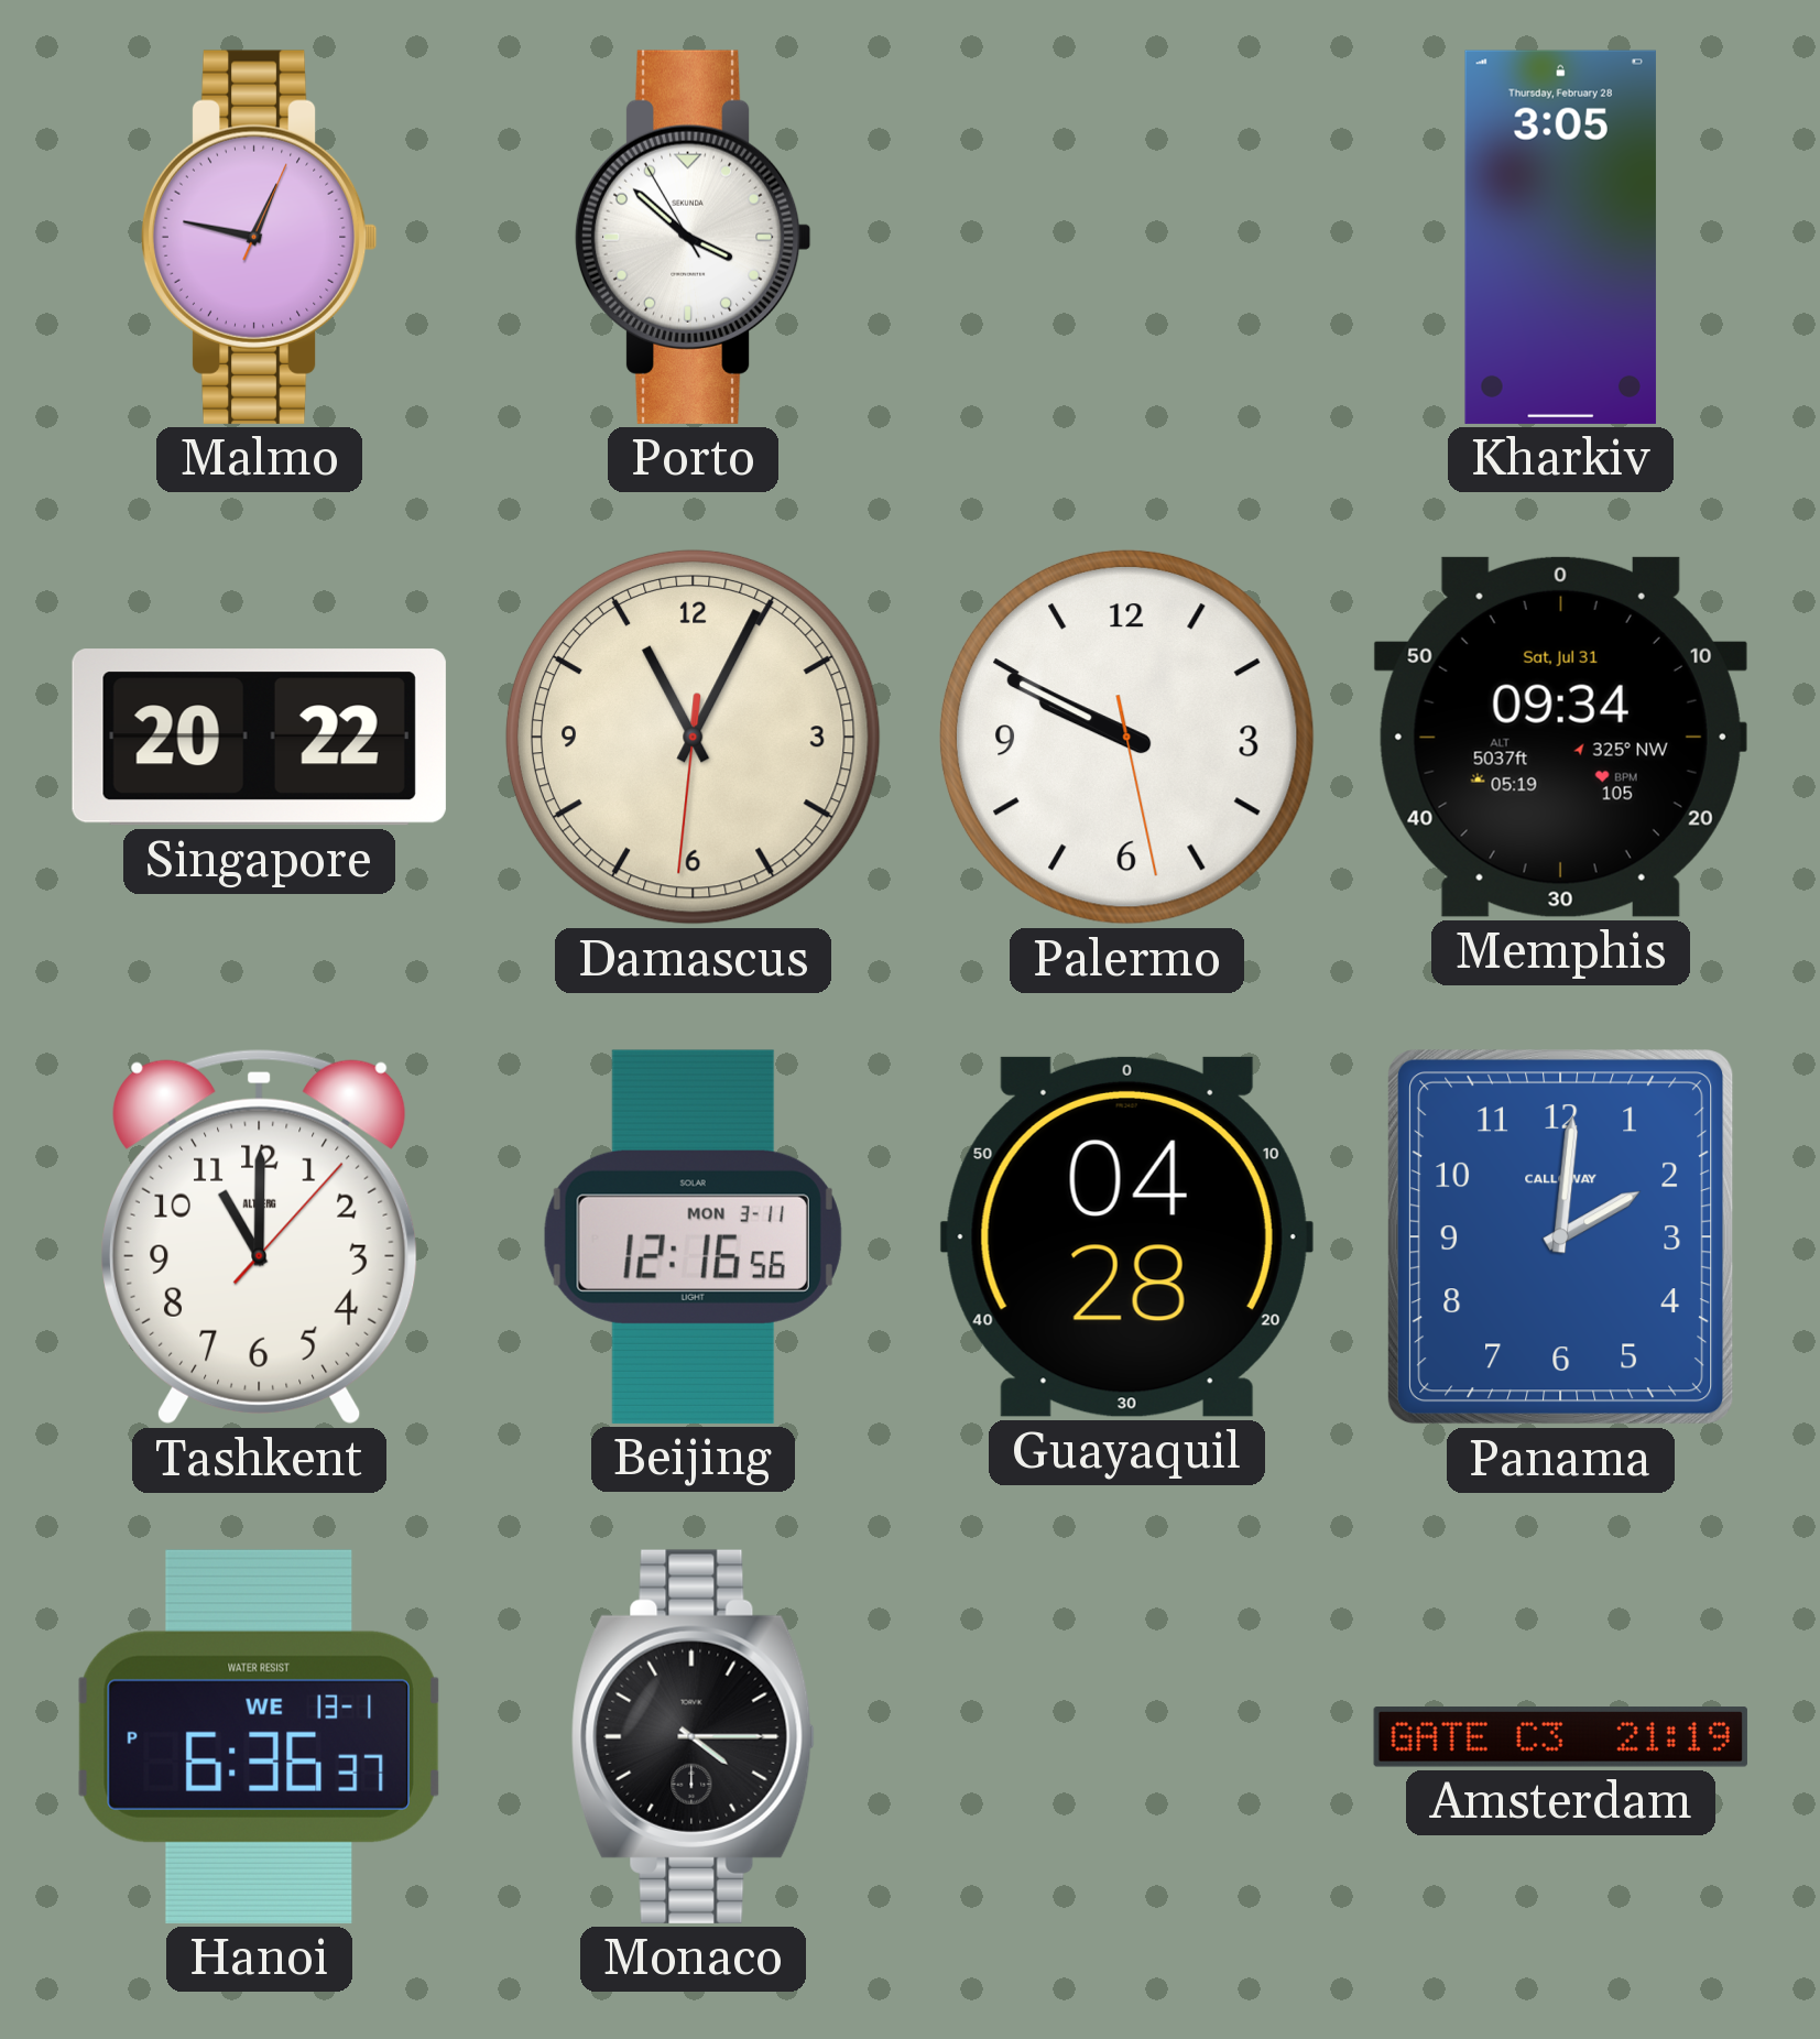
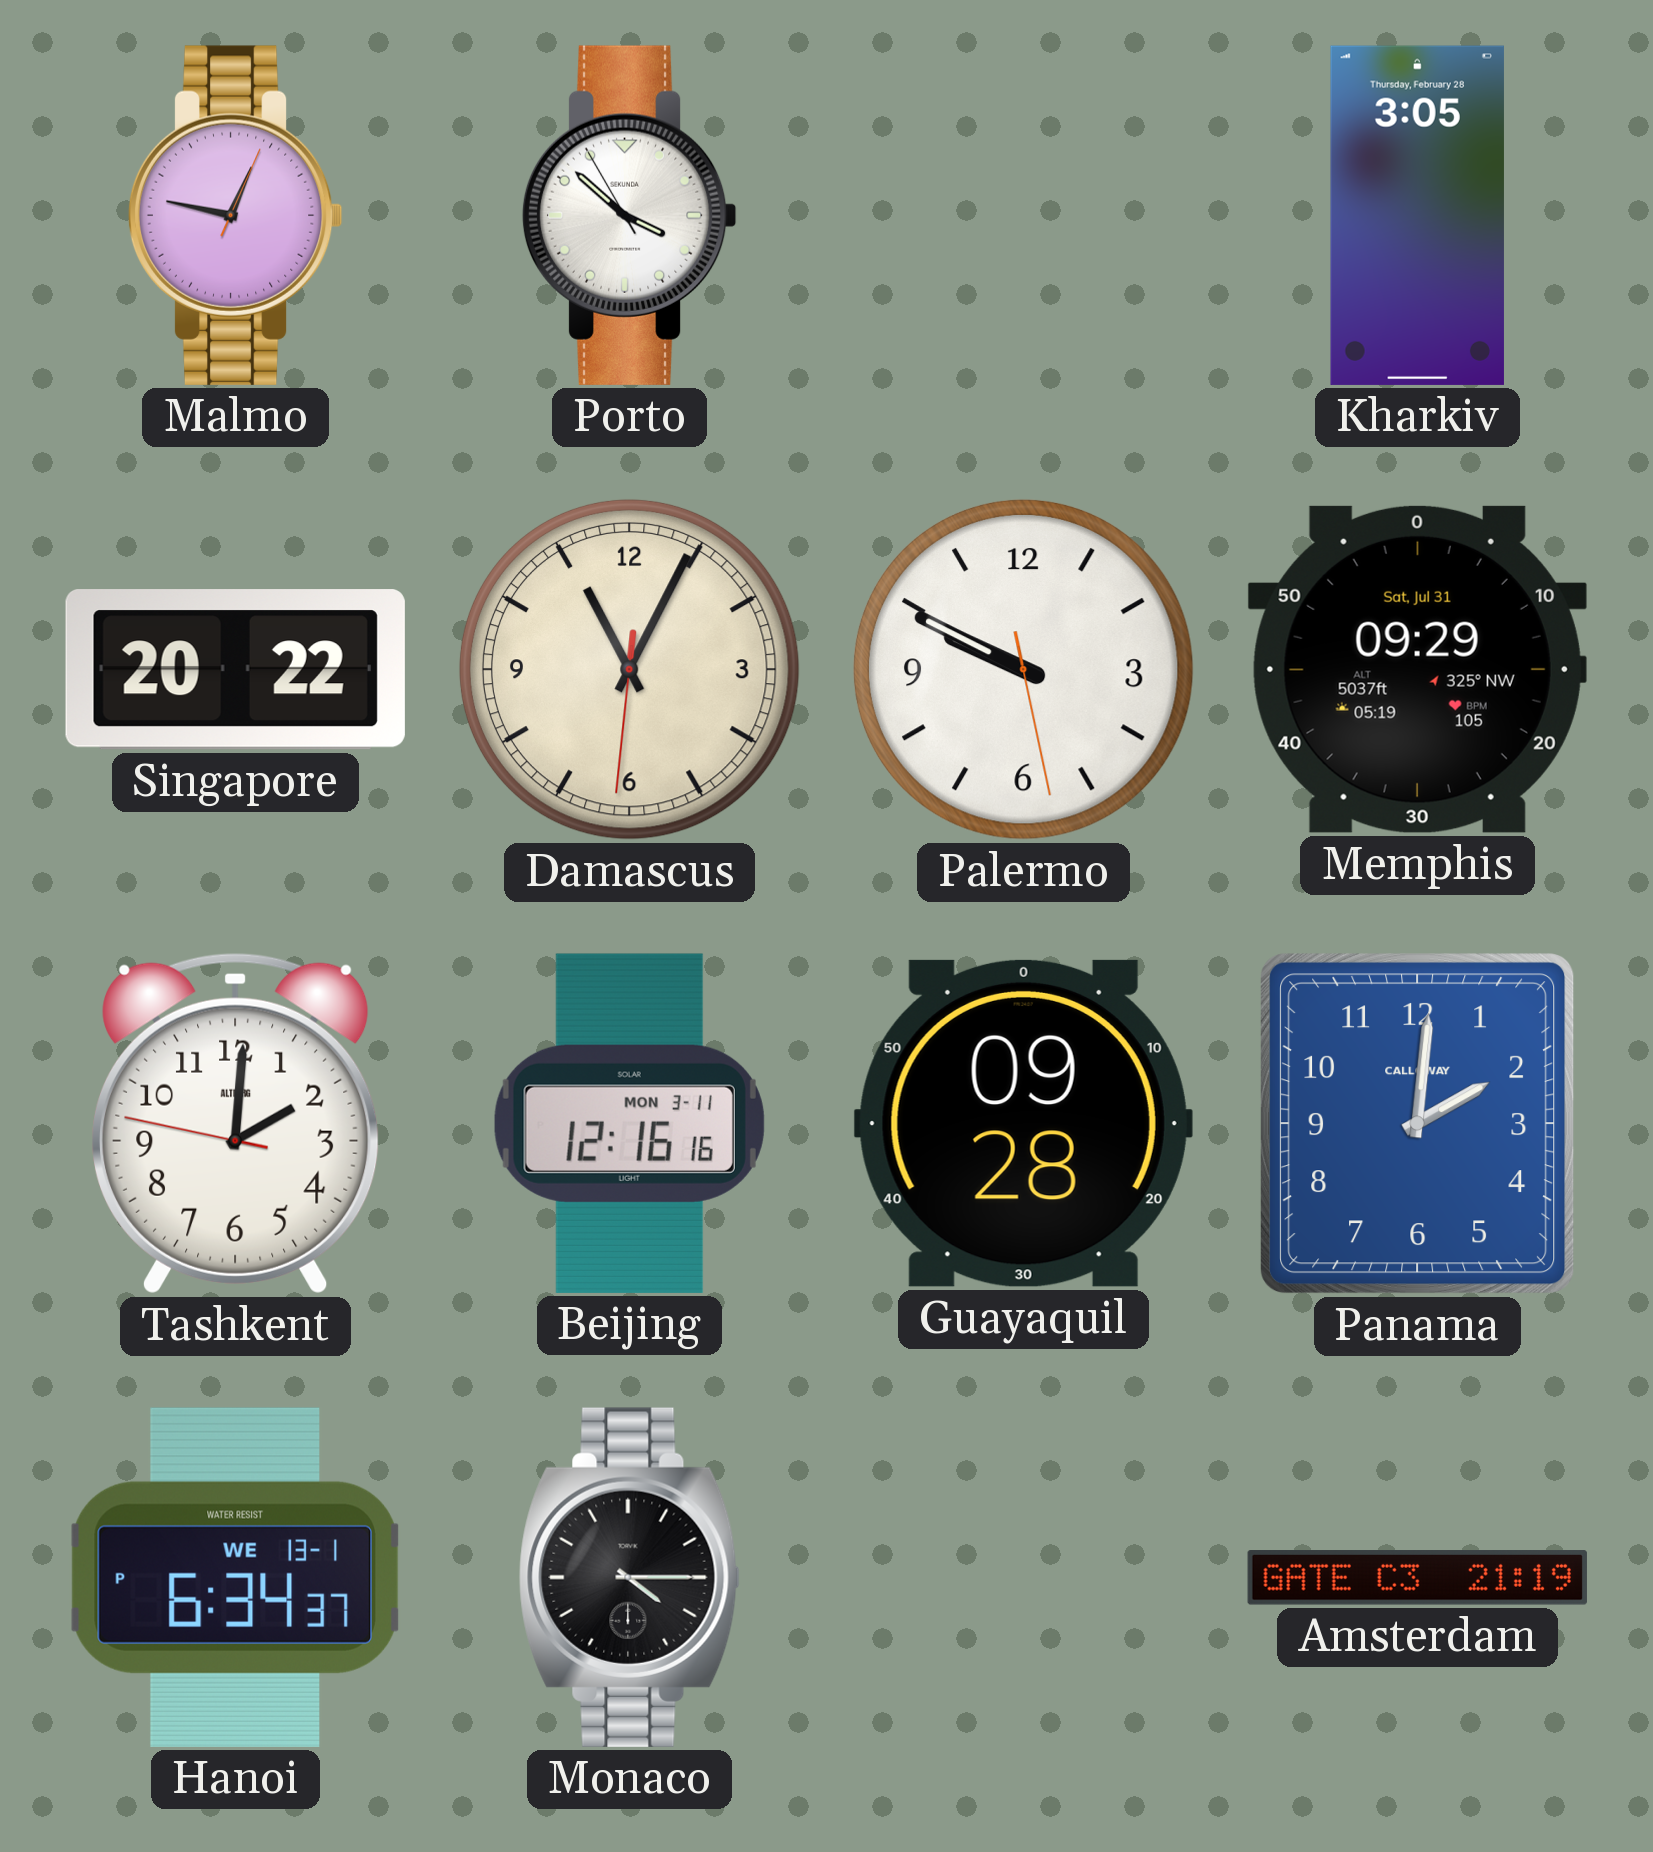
Memphis: 09:34 -> 09:29
Tashkent: 11:00 -> 2:00
Beijing: 12:16:56 -> 12:16:16
Guayaquil: 04:28 -> 09:28
Hanoi: 6:36 -> 6:34
